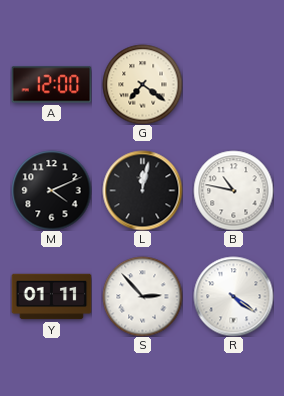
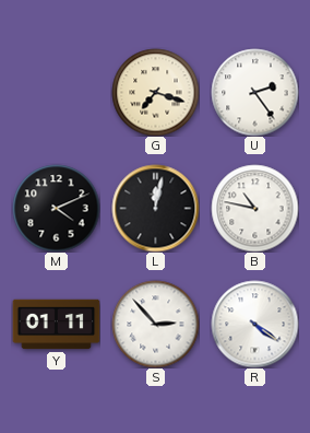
A: 12:00 -> none
G: 7:21 -> 7:18
U: none -> 2:24
